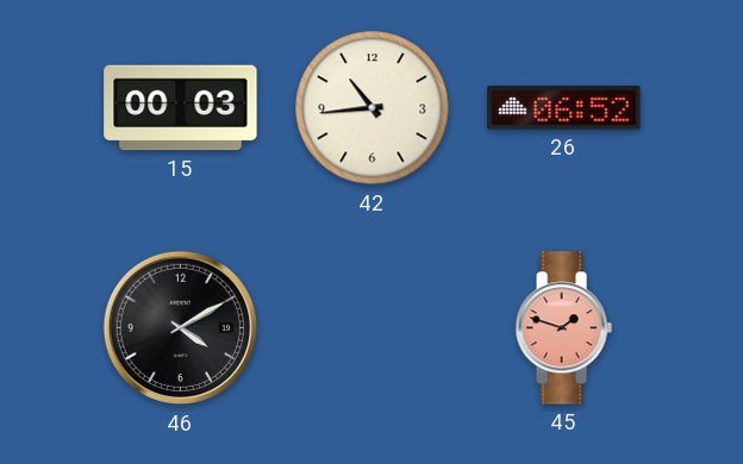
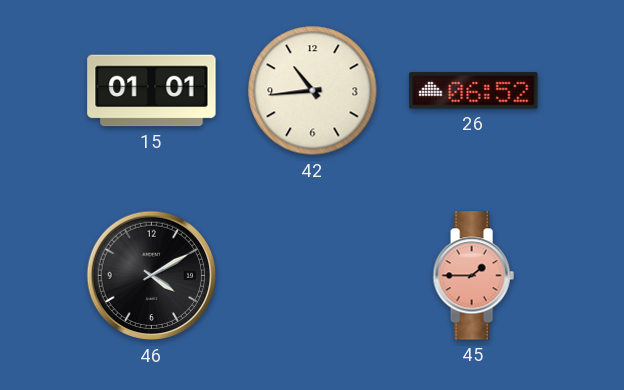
15: 00:03 -> 01:01
45: 1:48 -> 1:45
